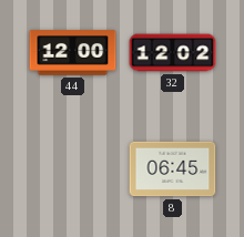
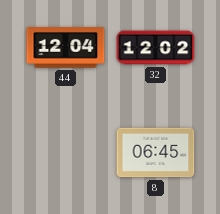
44: 12:00 -> 12:04
